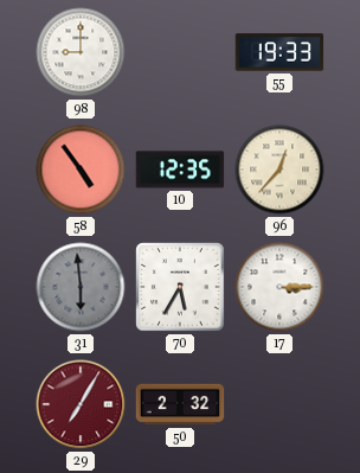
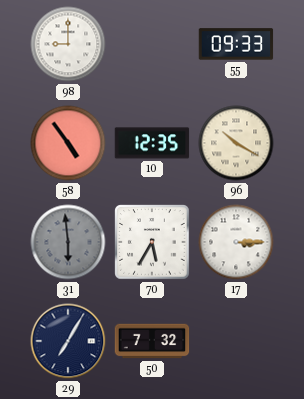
55: 19:33 -> 09:33
96: 12:37 -> 10:20
29 dial: burgundy -> navy
50: 2:32 -> 7:32
